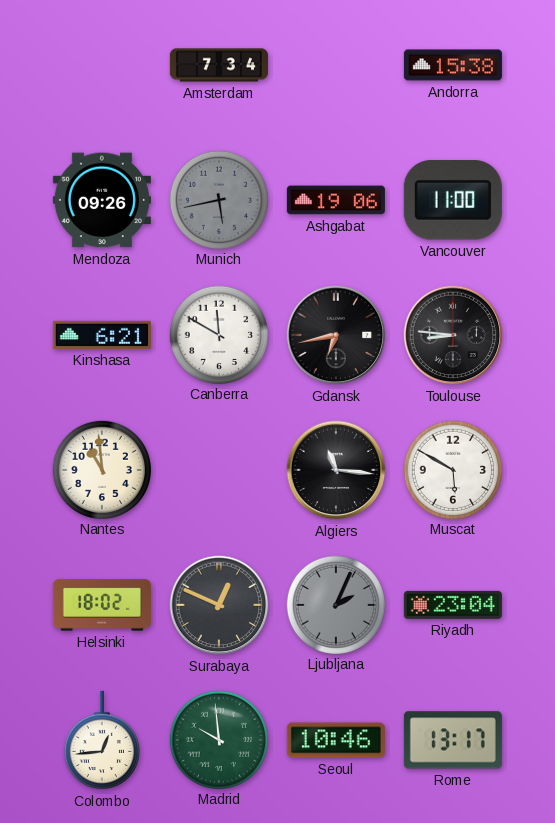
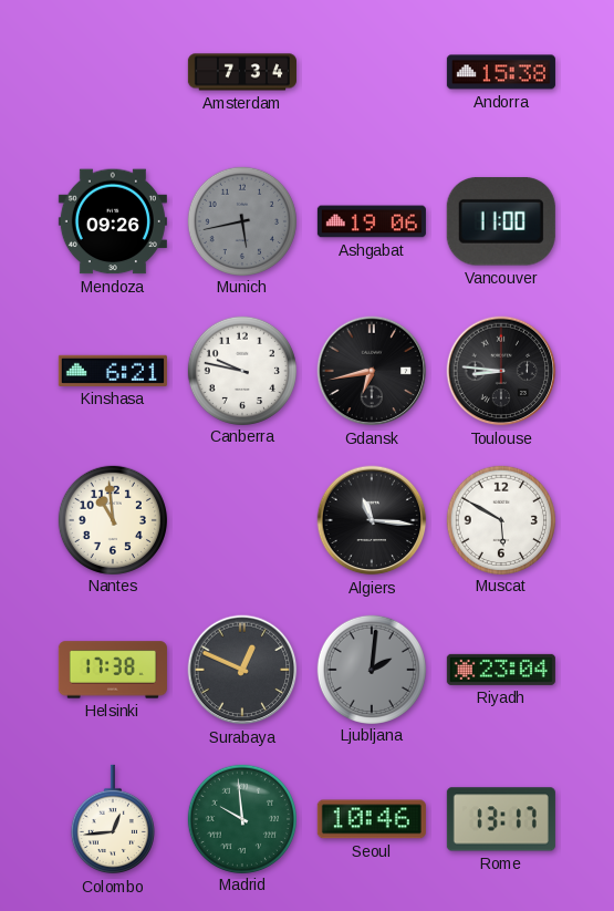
Canberra: 11:50 -> 9:47
Helsinki: 18:02 -> 17:38
Ljubljana: 2:04 -> 2:01
